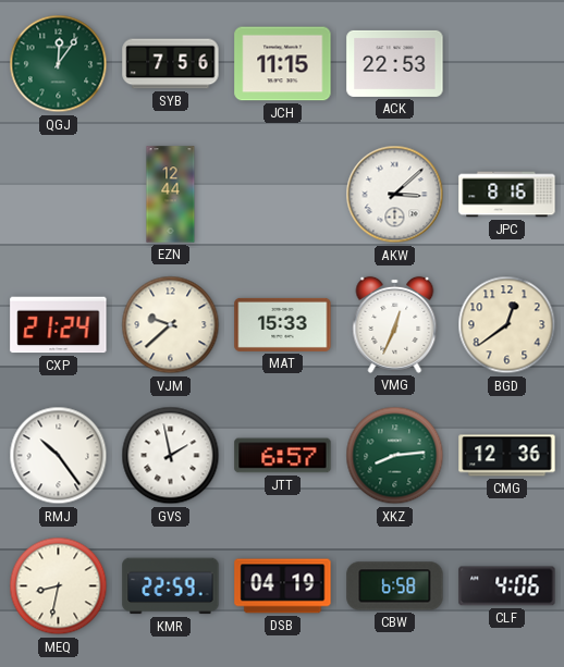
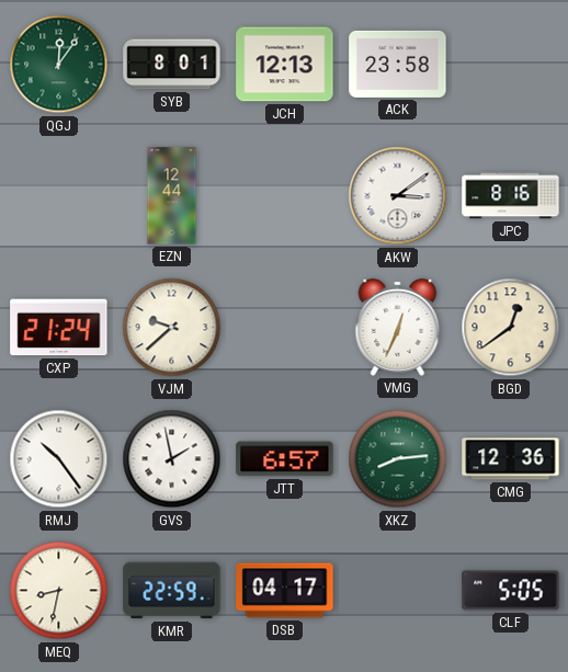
SYB: 7:56 -> 8:01
JCH: 11:15 -> 12:13
ACK: 22:53 -> 23:58
AKW: 3:08 -> 3:09
MAT: 15:33 -> none
DSB: 04:19 -> 04:17
CBW: 6:58 -> none
CLF: 4:06 -> 5:05
